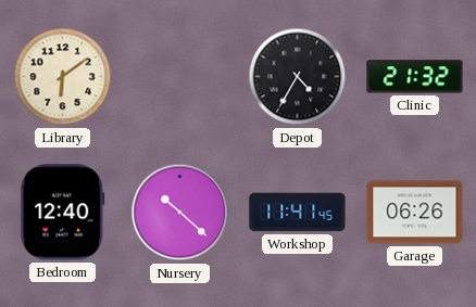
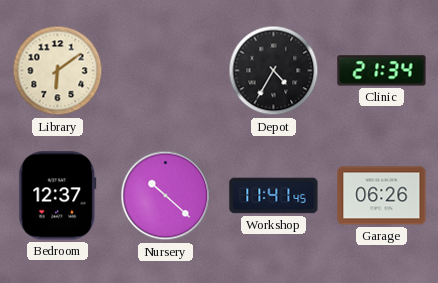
Clinic: 21:32 -> 21:34
Bedroom: 12:40 -> 12:37
